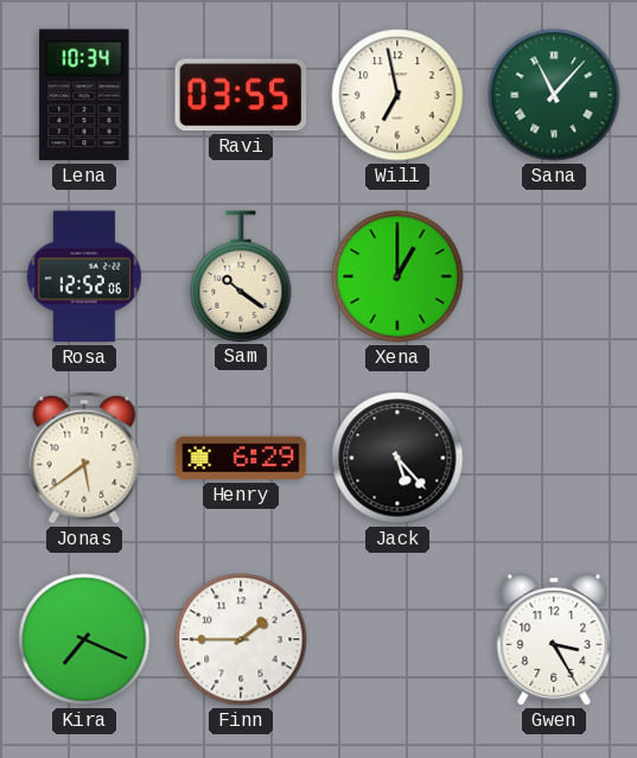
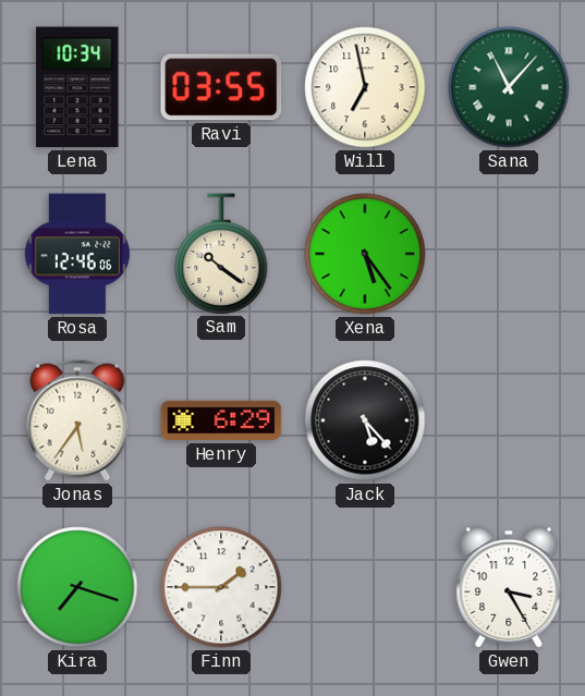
Rosa: 12:52 -> 12:46
Xena: 1:00 -> 5:24
Jonas: 5:39 -> 5:36
Kira: 7:19 -> 7:18
